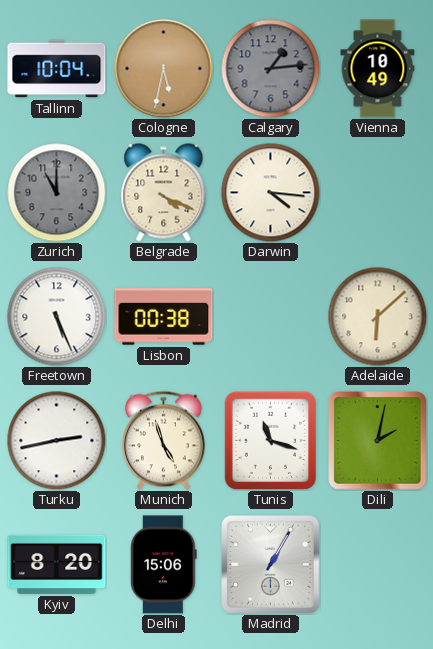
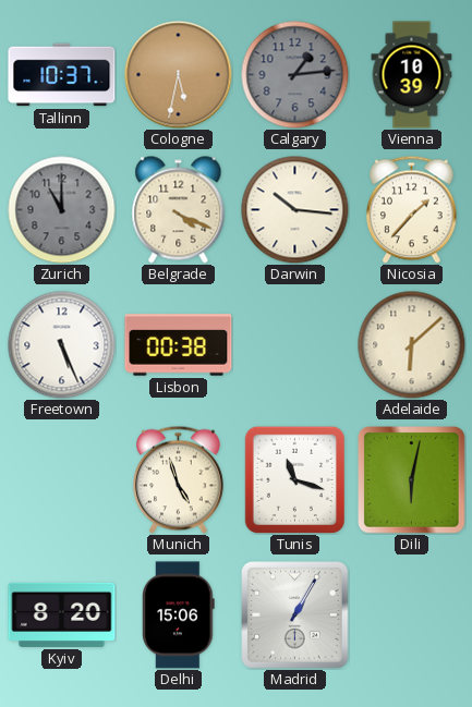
Tallinn: 10:04 -> 10:37
Vienna: 10:49 -> 10:39
Darwin: 4:16 -> 10:16
Nicosia: none -> 1:37
Turku: 2:43 -> none
Dili: 2:02 -> 6:02
